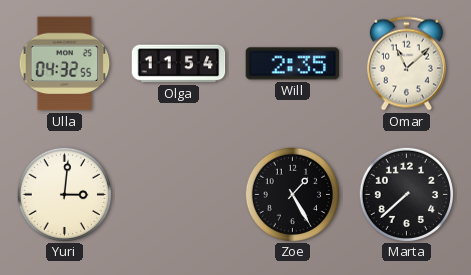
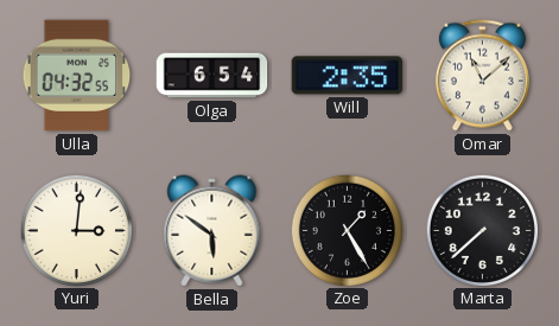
Olga: 11:54 -> 6:54
Bella: none -> 5:51
